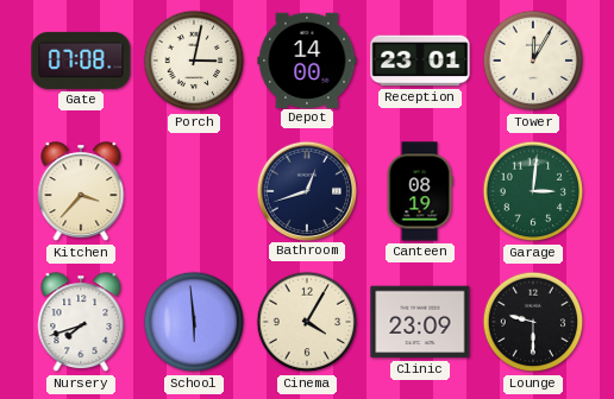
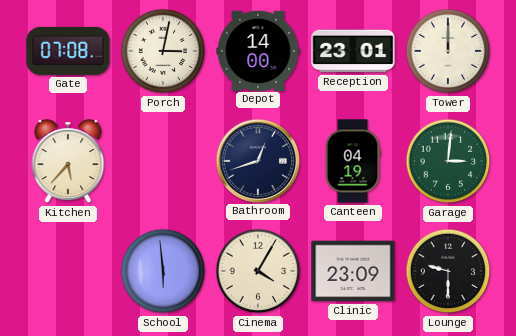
Tower: 12:05 -> 12:00
Kitchen: 3:37 -> 5:37
Canteen: 08:19 -> 04:19
Nursery: 7:42 -> none
